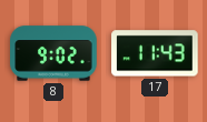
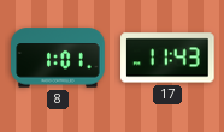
8: 9:02 -> 1:01
